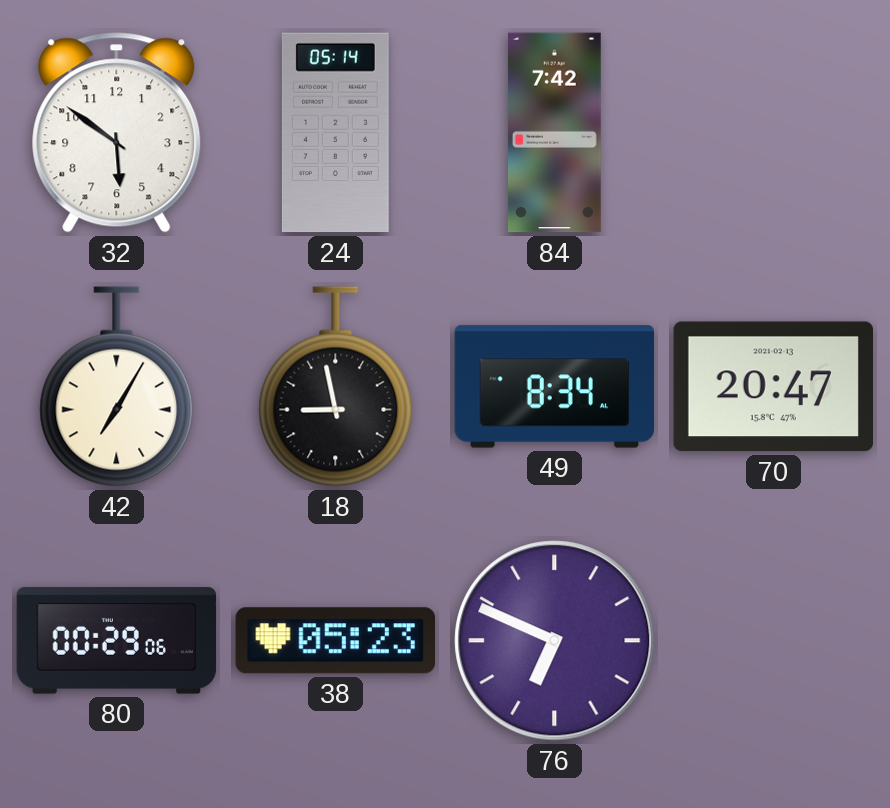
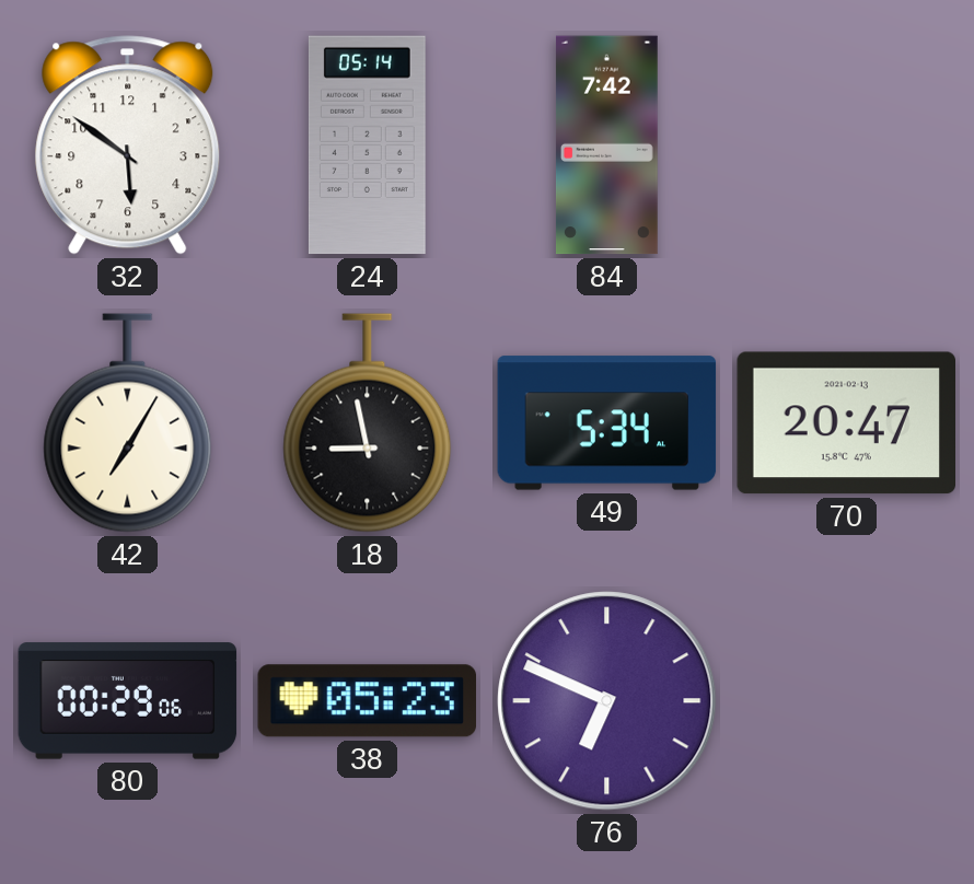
49: 8:34 -> 5:34
